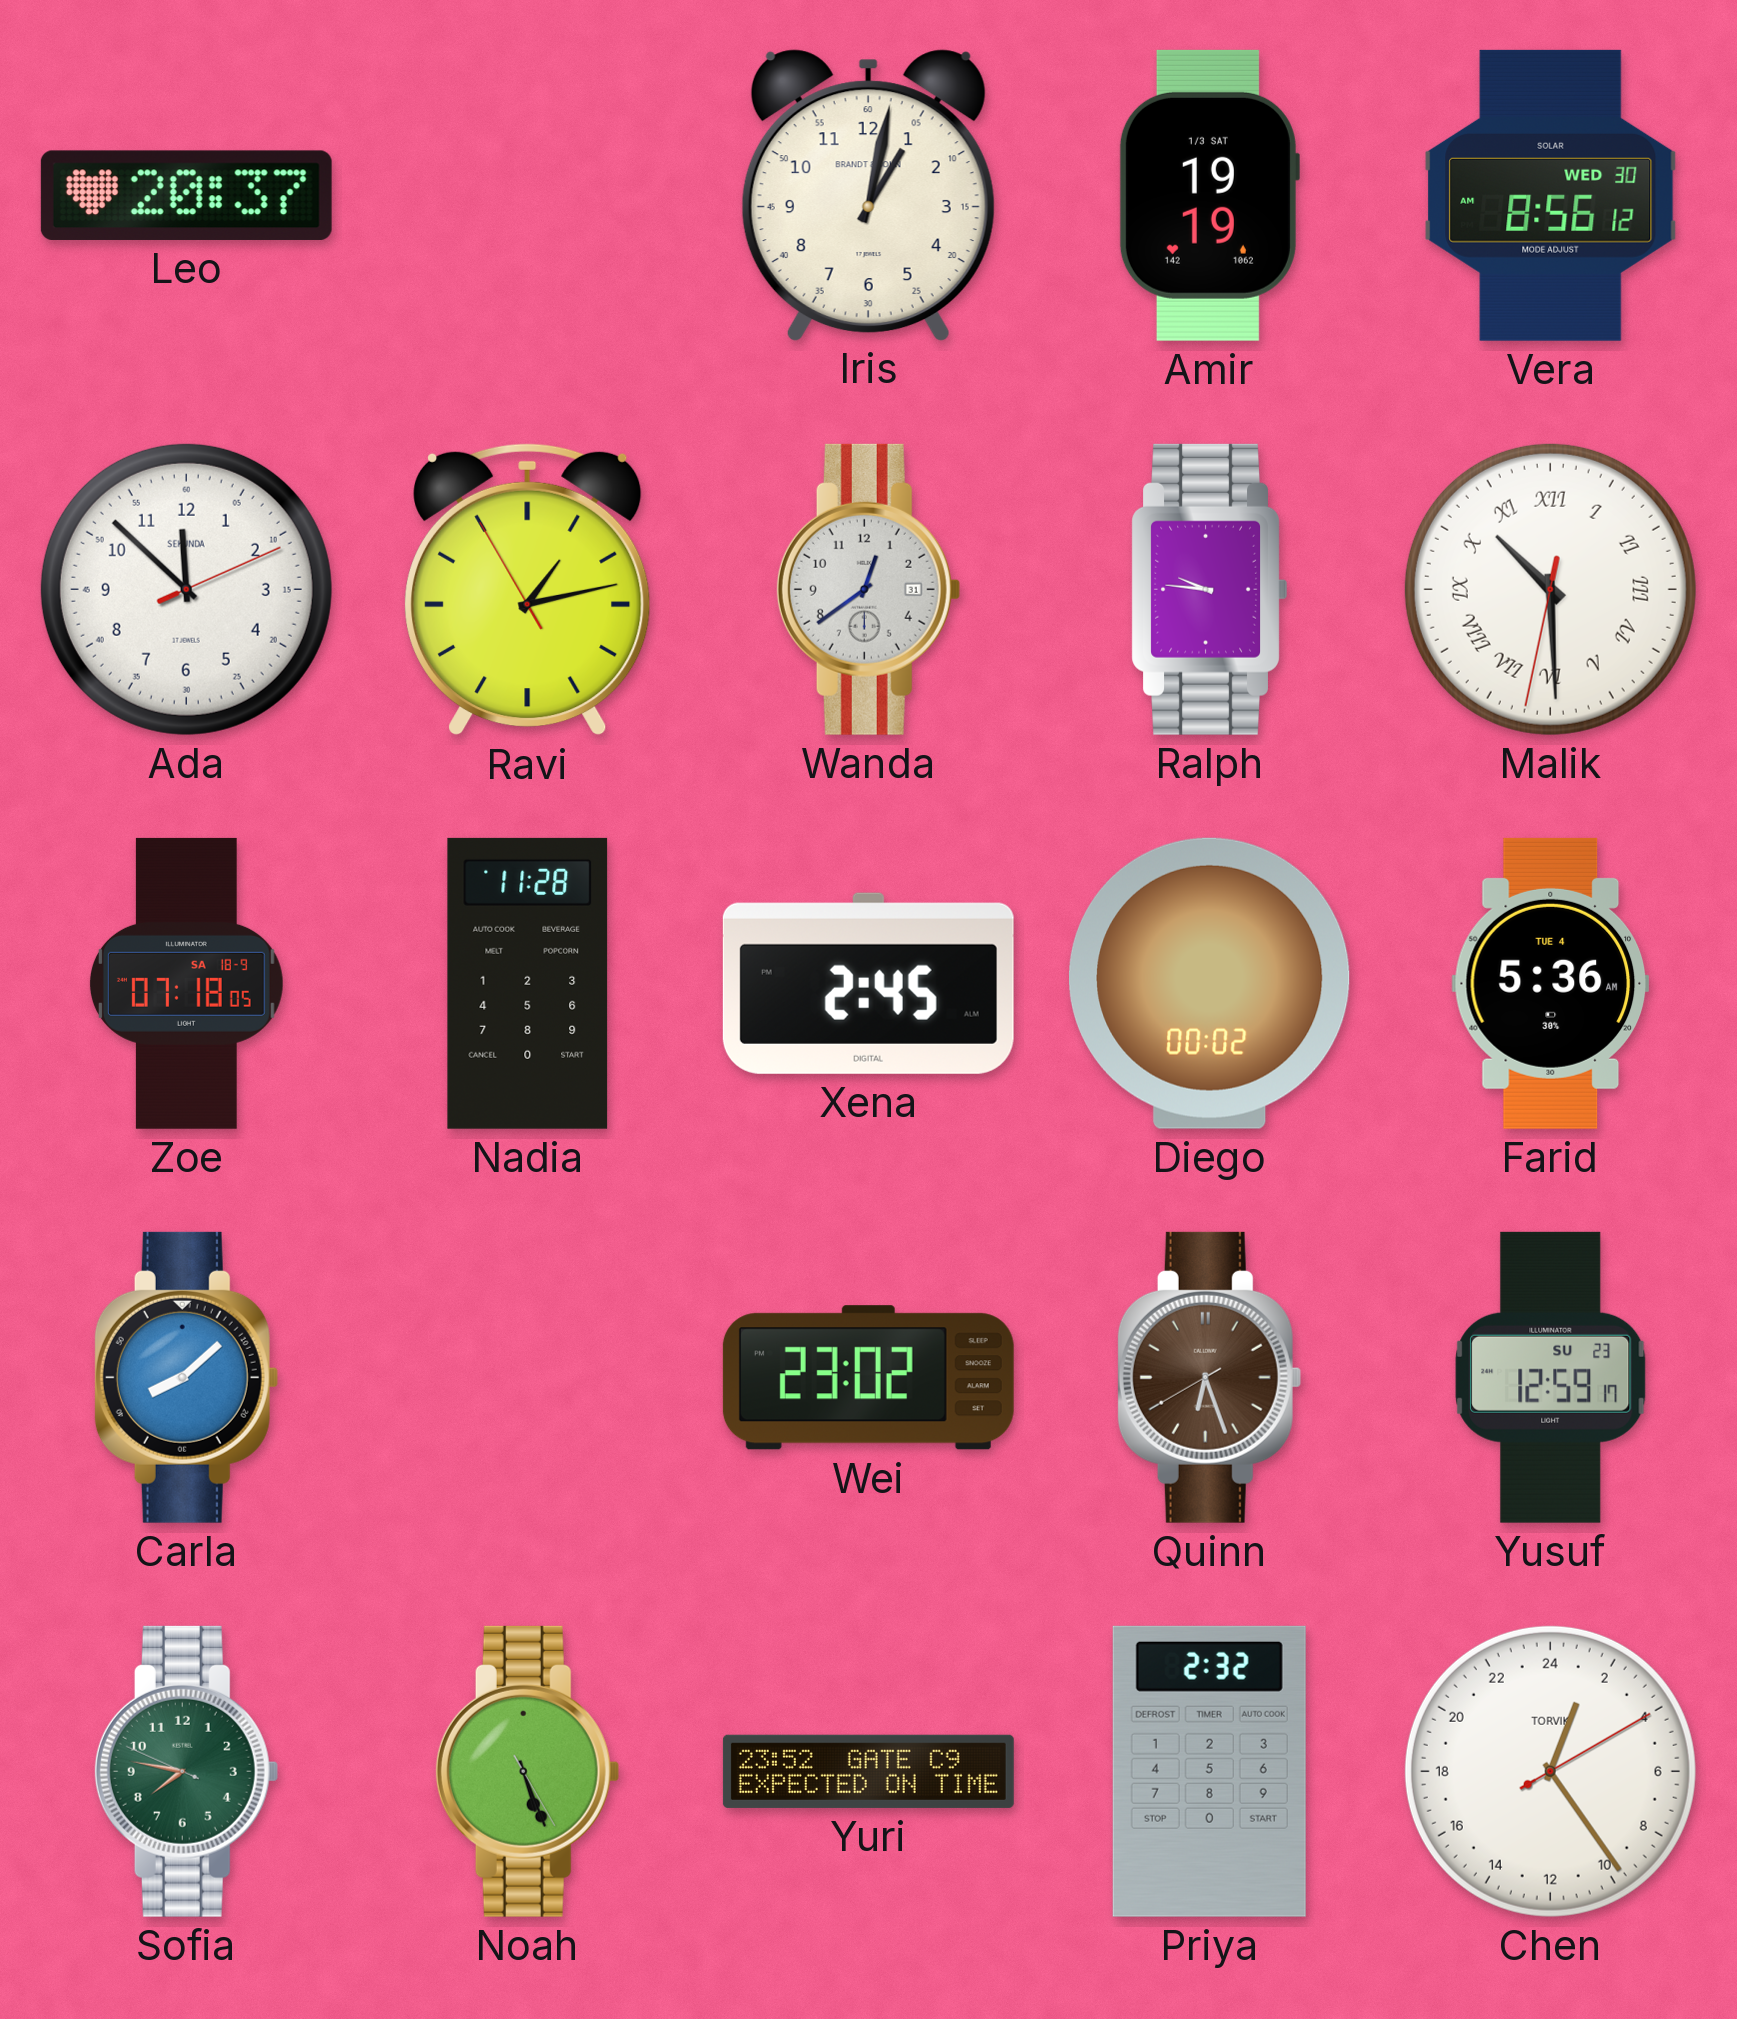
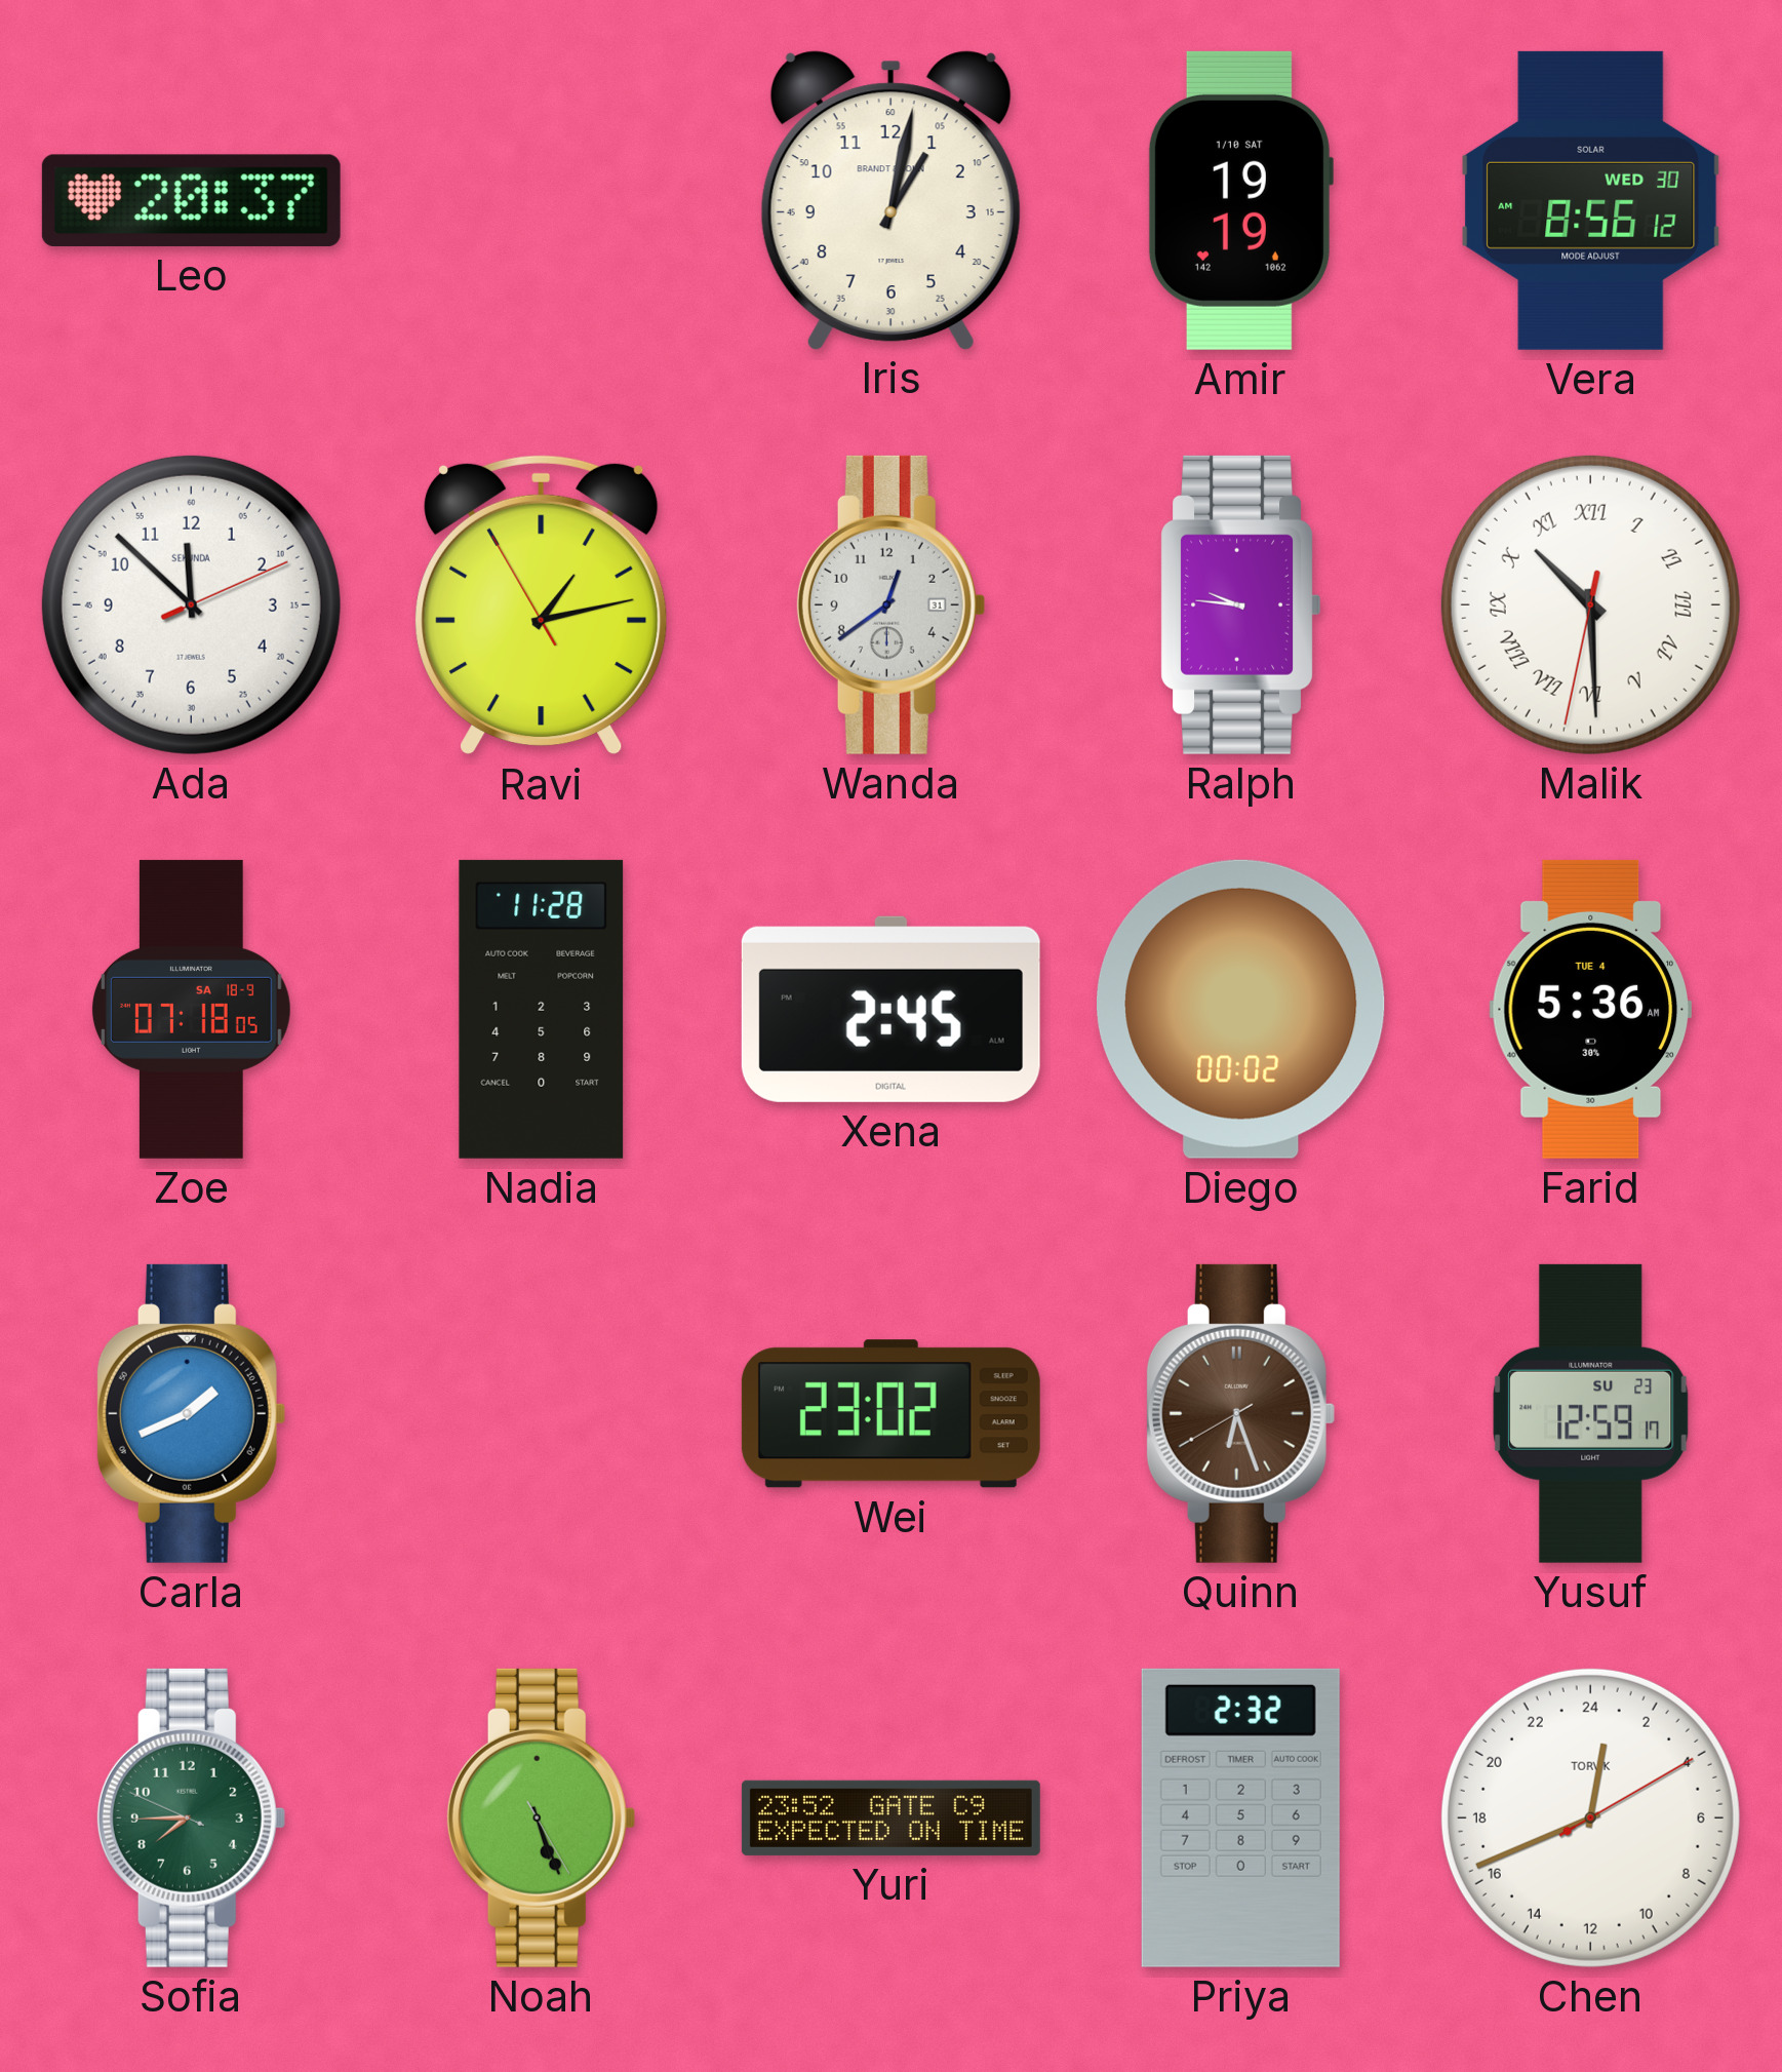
Amir date: 1/3 SAT -> 1/10 SAT
Carla: 8:08 -> 1:41
Sofia: 7:46 -> 7:44
Chen: 1:24 -> 0:41
